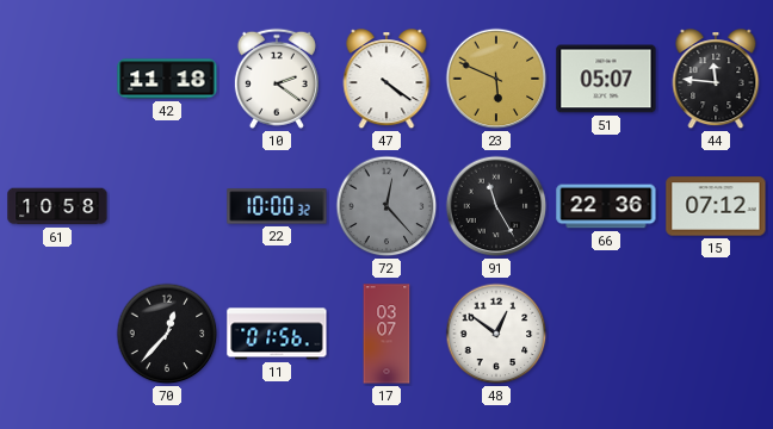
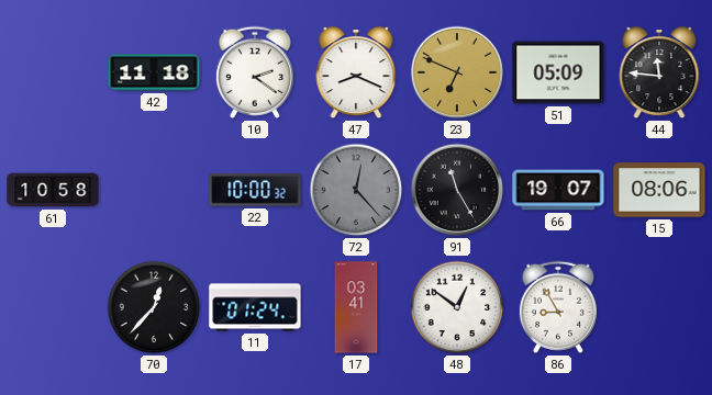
47: 4:21 -> 8:19
23: 5:49 -> 6:49
51: 05:07 -> 05:09
66: 22:36 -> 19:07
15: 07:12 -> 08:06
11: 01:56 -> 01:24
17: 03:07 -> 03:41
86: none -> 8:55
